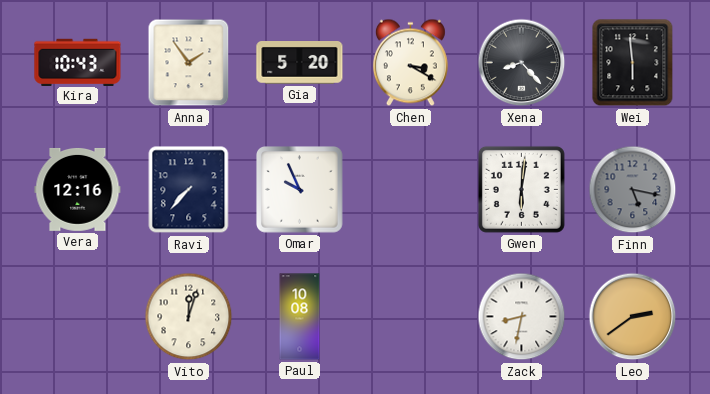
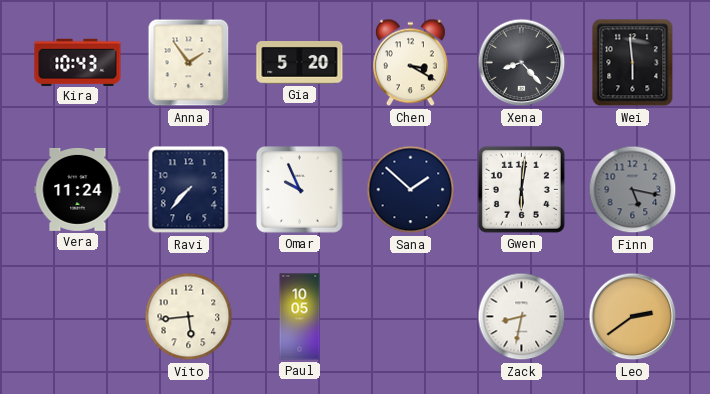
Vera: 12:16 -> 11:24
Sana: none -> 1:52
Vito: 12:03 -> 5:44
Paul: 10:08 -> 10:05
